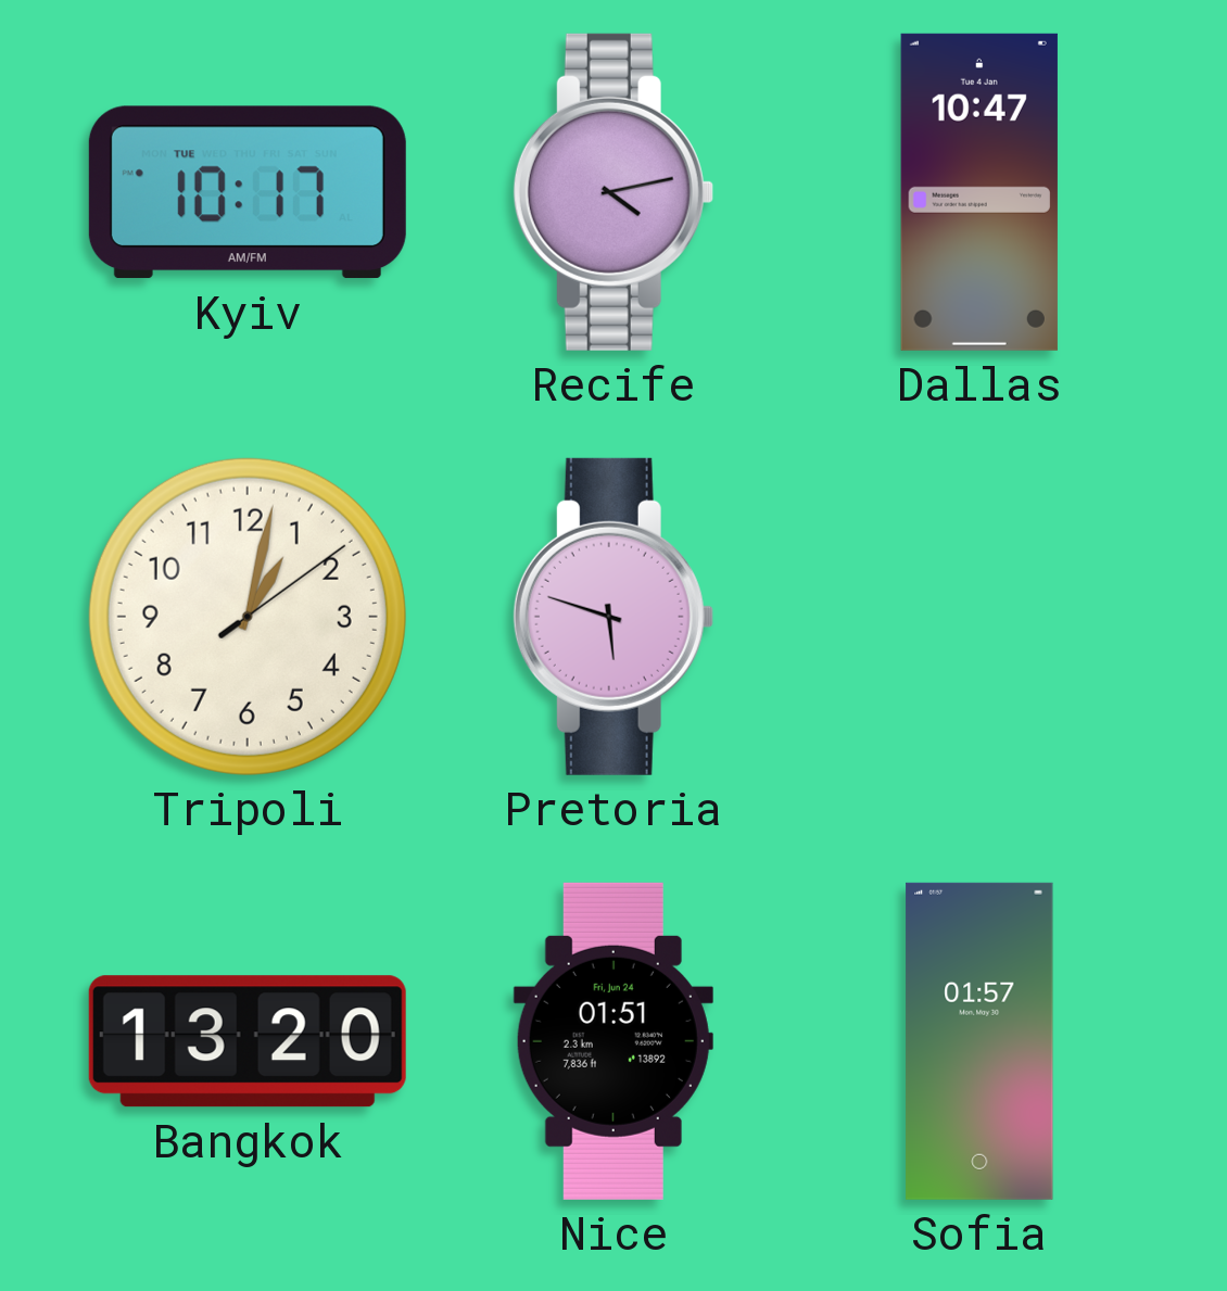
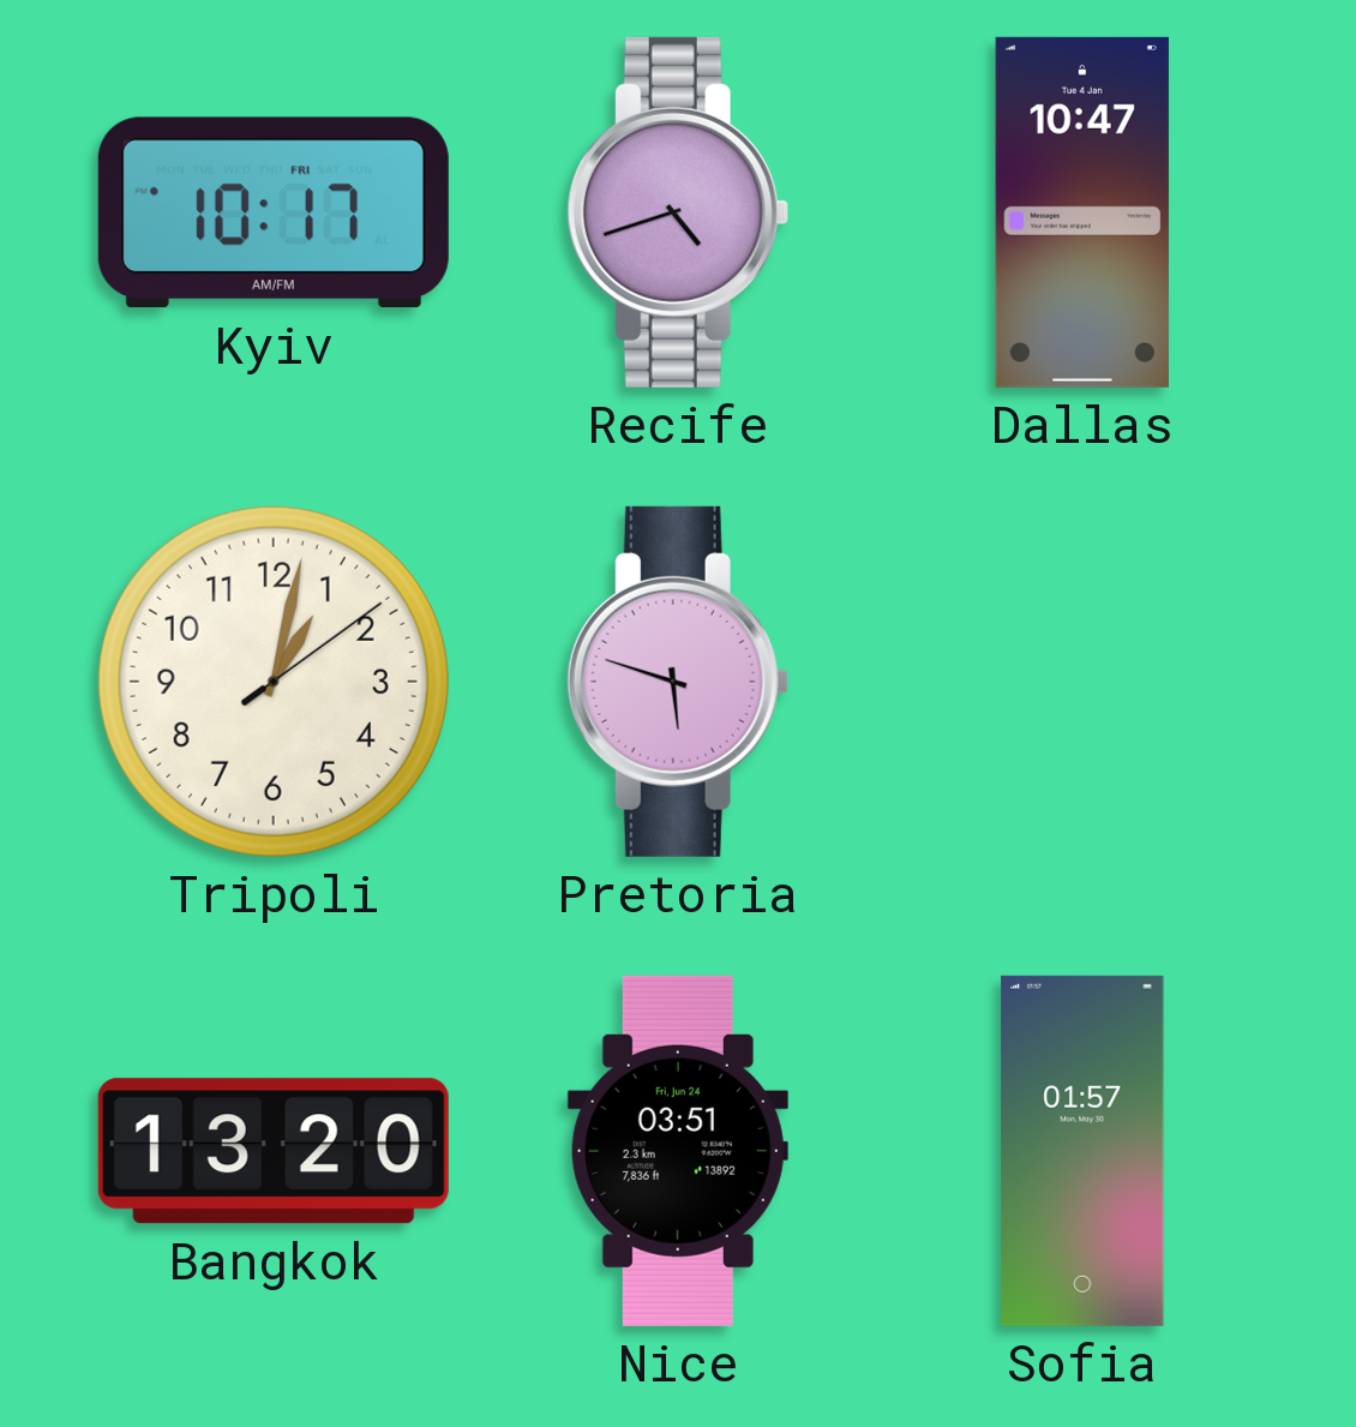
Kyiv date: TUE -> FRI
Recife: 4:13 -> 4:42
Nice: 01:51 -> 03:51
